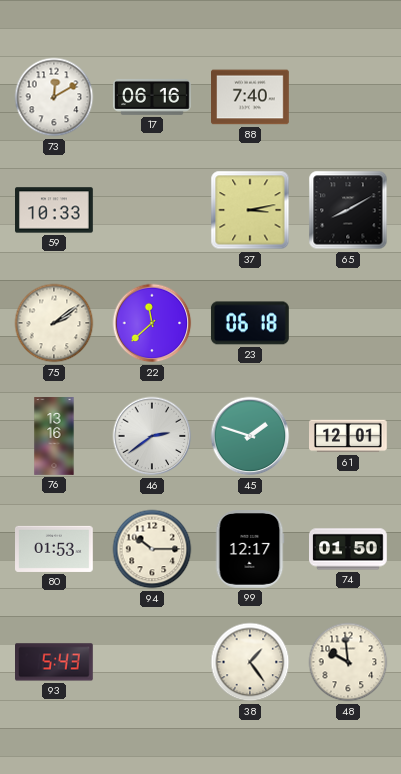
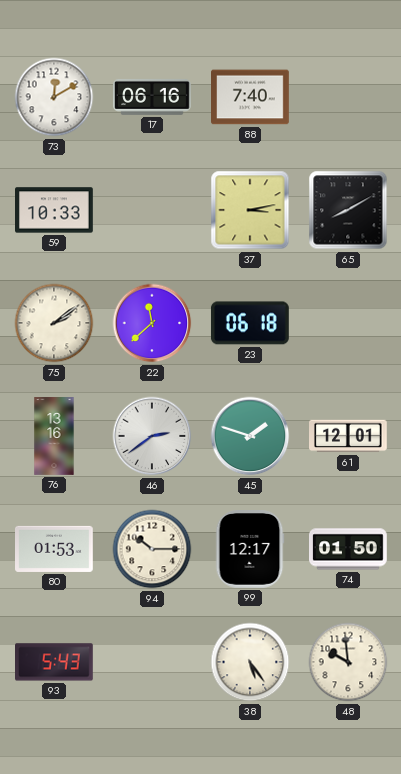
38: 1:24 -> 5:24
